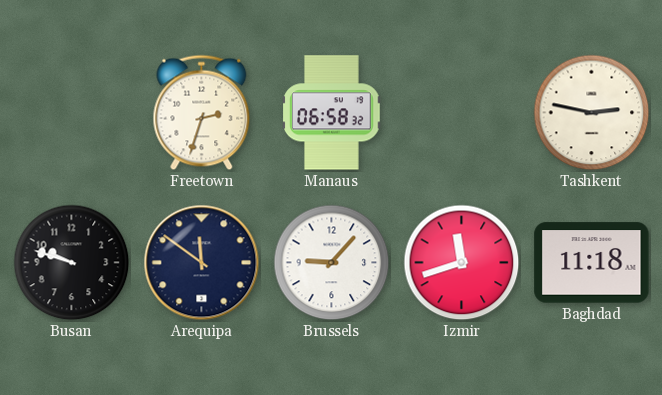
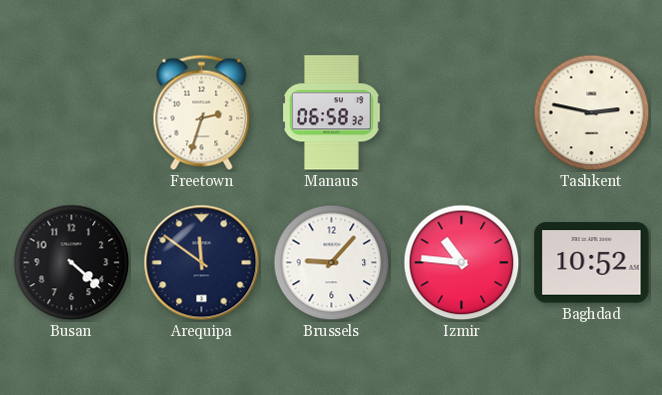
Busan: 9:48 -> 4:22
Izmir: 11:42 -> 10:46
Baghdad: 11:18 -> 10:52
